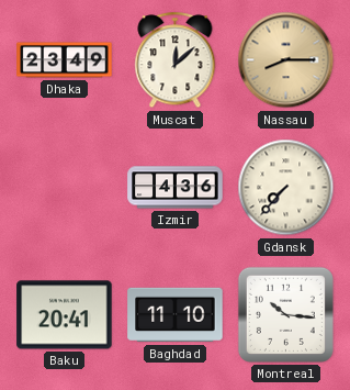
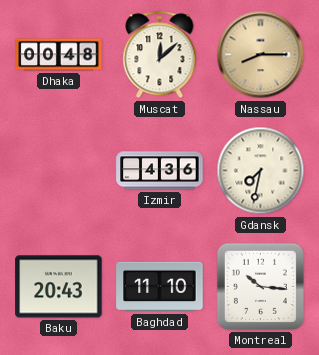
Dhaka: 23:49 -> 00:48
Gdansk: 7:37 -> 7:32
Baku: 20:41 -> 20:43
